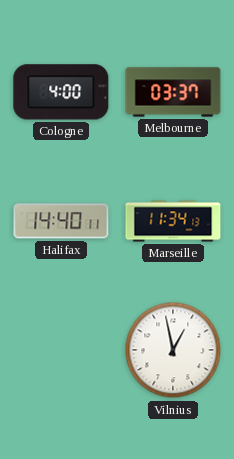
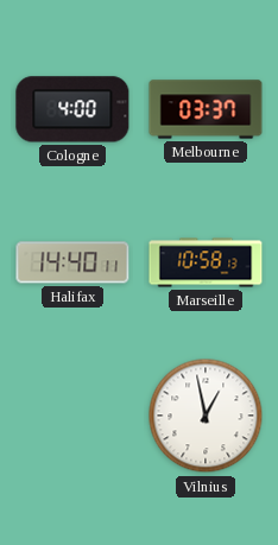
Marseille: 11:34 -> 10:58
